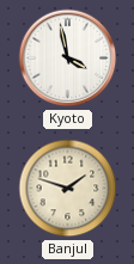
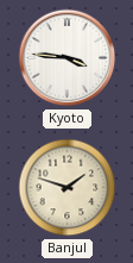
Kyoto: 3:58 -> 3:46
